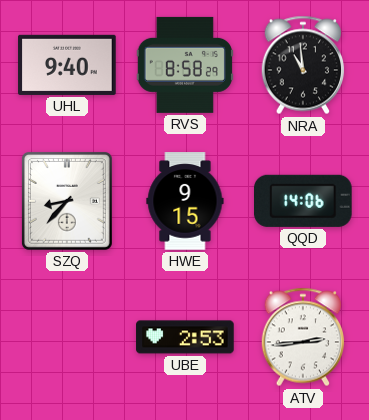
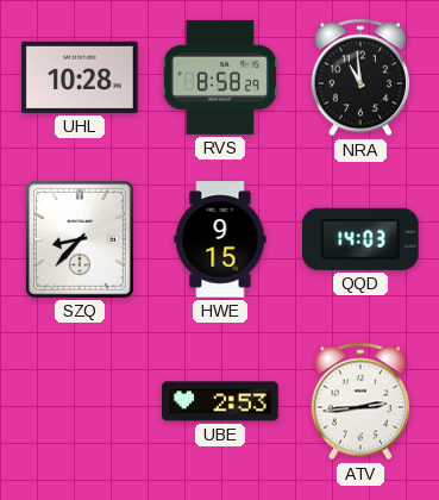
UHL: 9:40 -> 10:28
QQD: 14:06 -> 14:03
